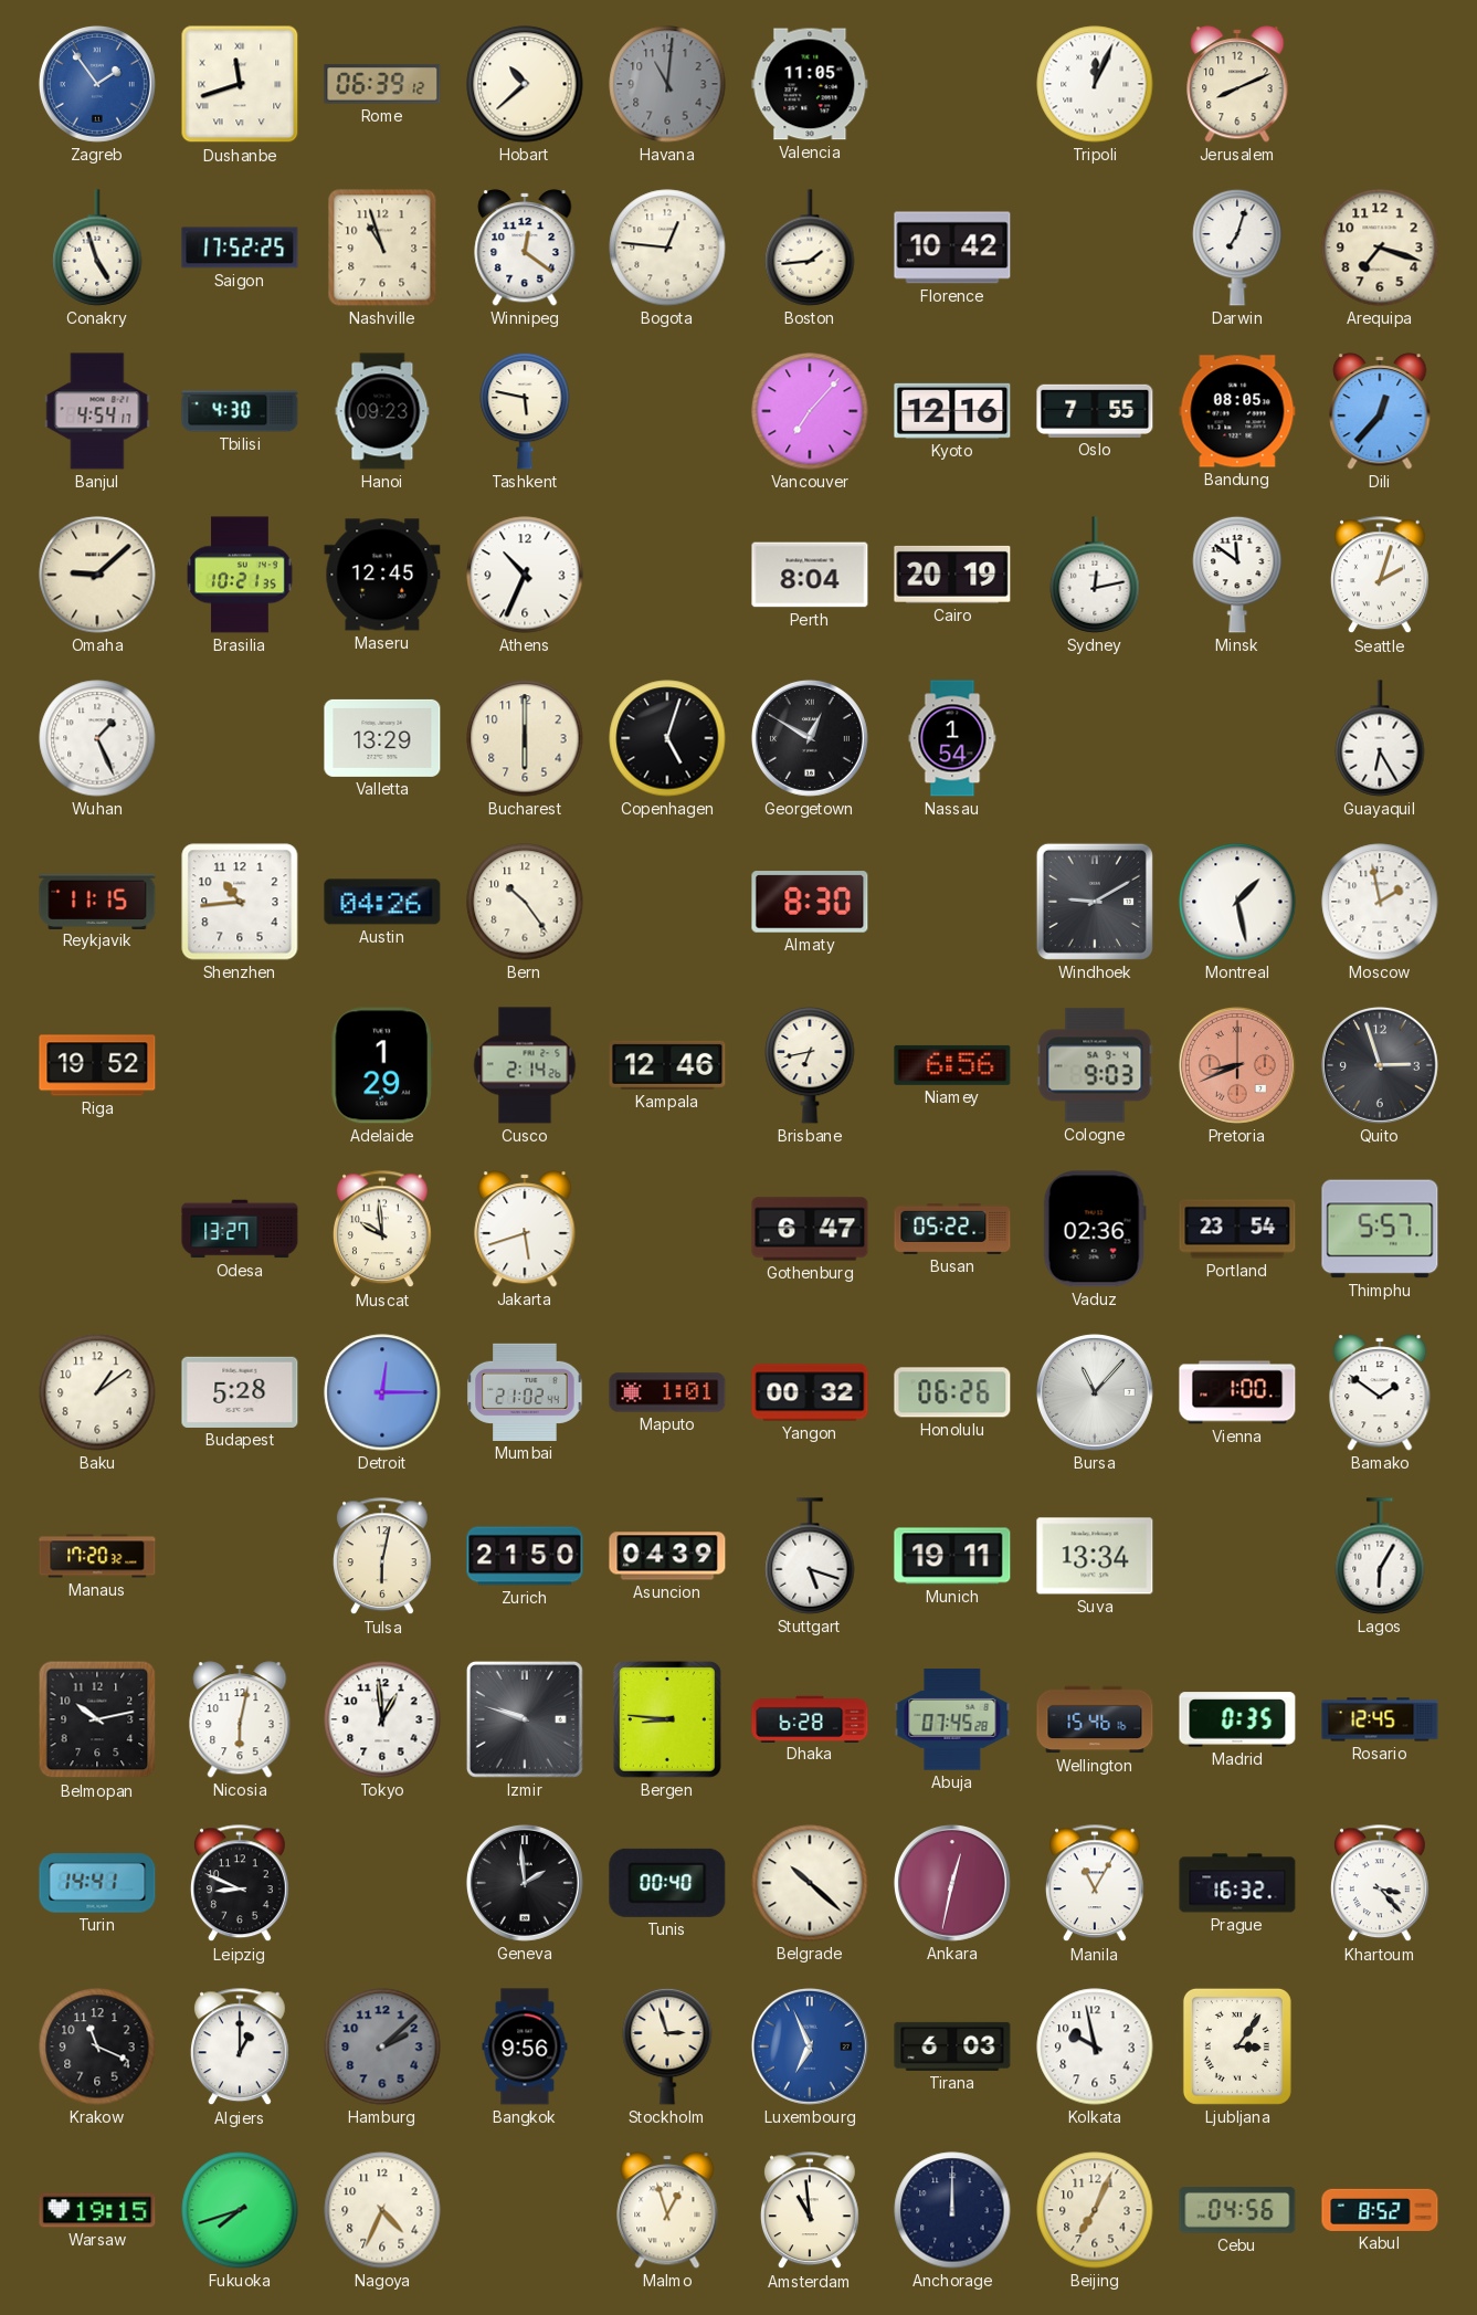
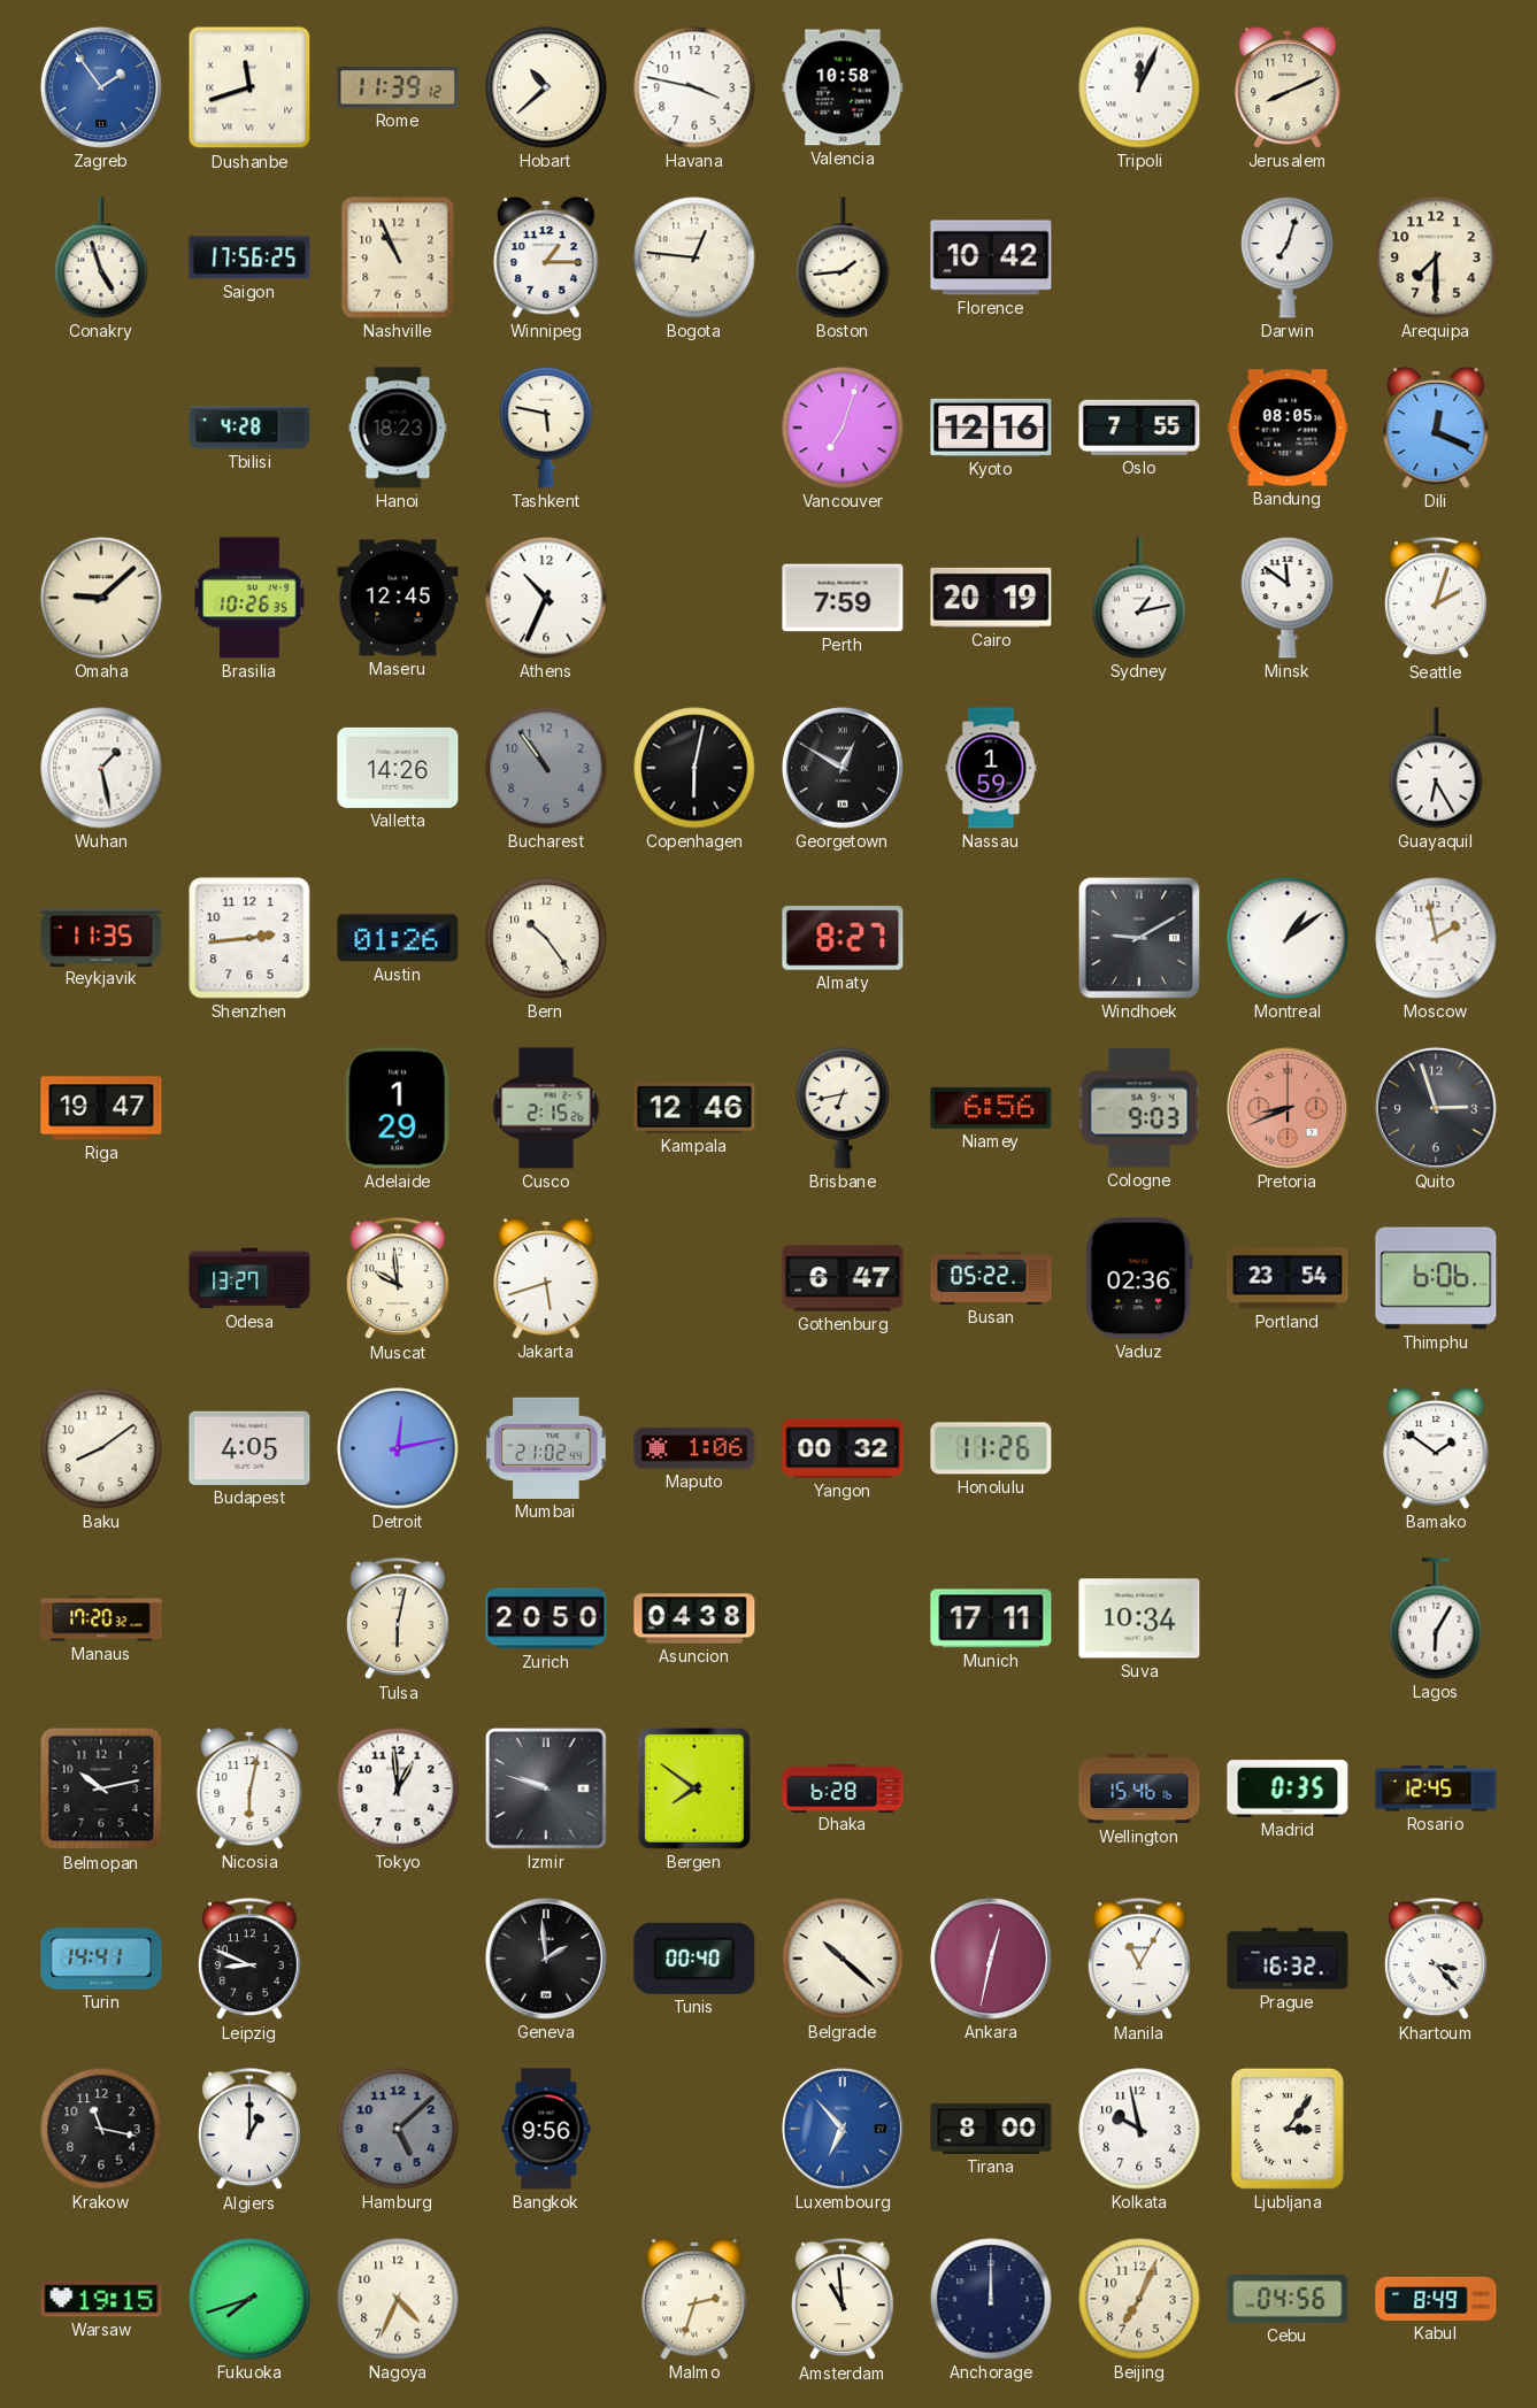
Rome: 06:39 -> 11:39
Havana: 11:01 -> 3:47
Havana dial: grey -> white
Valencia: 11:05 -> 10:58
Saigon: 17:52 -> 17:56
Nashville: 10:57 -> 10:56
Winnipeg: 12:21 -> 1:15
Arequipa: 7:18 -> 7:30
Banjul: 4:54 -> none
Tbilisi: 4:30 -> 4:28
Hanoi: 09:23 -> 18:23
Vancouver: 7:07 -> 7:03
Dili: 12:37 -> 12:19
Brasilia: 10:21 -> 10:26
Perth: 8:04 -> 7:59
Sydney: 12:13 -> 1:13
Wuhan: 1:26 -> 1:28
Valletta: 13:29 -> 14:26
Bucharest: 6:00 -> 10:54
Bucharest dial: cream -> grey
Copenhagen: 5:03 -> 6:02
Nassau: 1:54 -> 1:59
Reykjavik: 11:15 -> 11:35
Shenzhen: 10:44 -> 2:44
Austin: 04:26 -> 01:26
Almaty: 8:30 -> 8:27
Montreal: 1:28 -> 1:09
Riga: 19:52 -> 19:47
Cusco: 2:14 -> 2:15
Thimphu: 5:57 -> 6:06
Baku: 1:09 -> 8:09
Budapest: 5:28 -> 4:05
Detroit: 12:15 -> 12:13
Maputo: 1:01 -> 1:06
Honolulu: 06:26 -> 11:26
Bursa: 11:07 -> none
Vienna: 1:00 -> none
Zurich: 21:50 -> 20:50
Asuncion: 04:39 -> 04:38
Stuttgart: 5:18 -> none
Munich: 19:11 -> 17:11
Suva: 13:34 -> 10:34
Bergen: 8:46 -> 7:51
Abuja: 07:45 -> none
Krakow: 11:19 -> 11:17
Hamburg: 2:08 -> 5:08
Stockholm: 2:57 -> none
Luxembourg: 6:56 -> 6:53
Tirana: 6:03 -> 8:00
Malmo: 12:57 -> 2:33
Kabul: 8:52 -> 8:49
